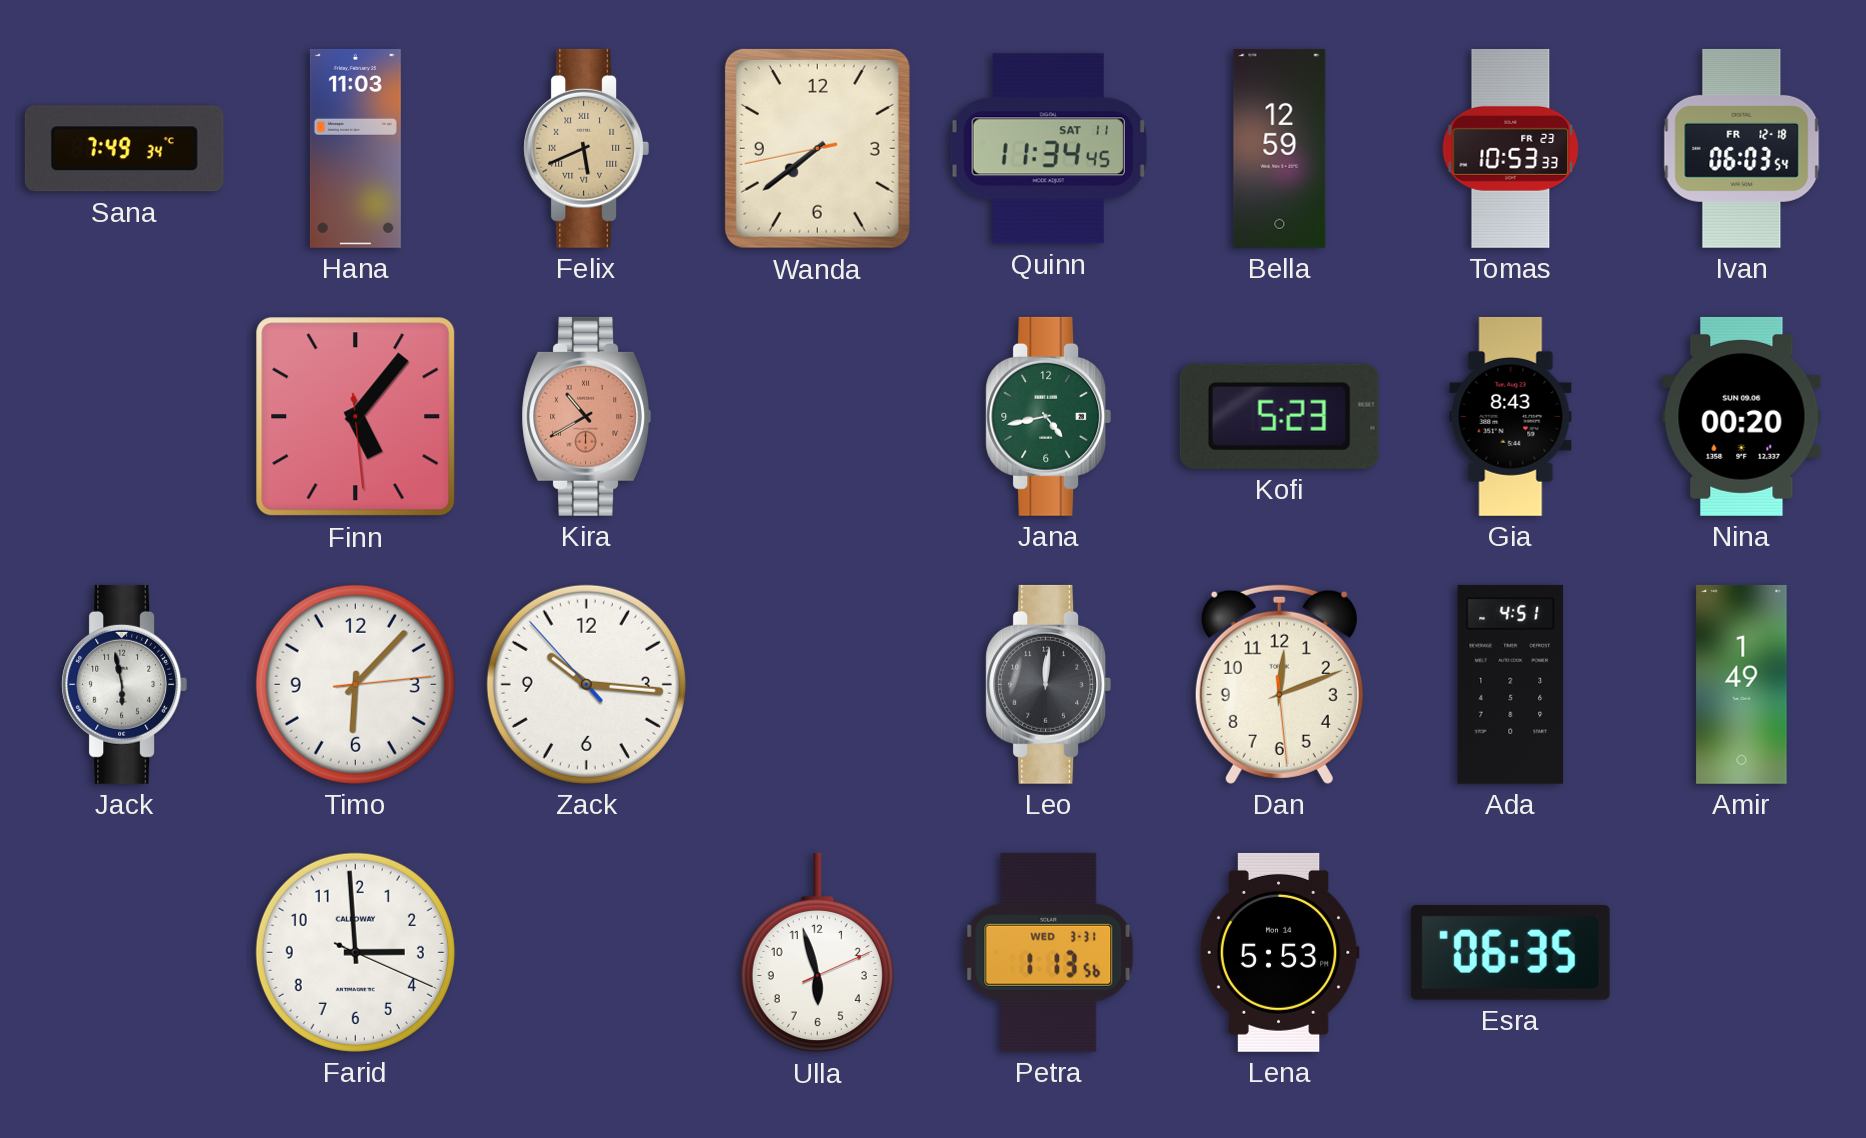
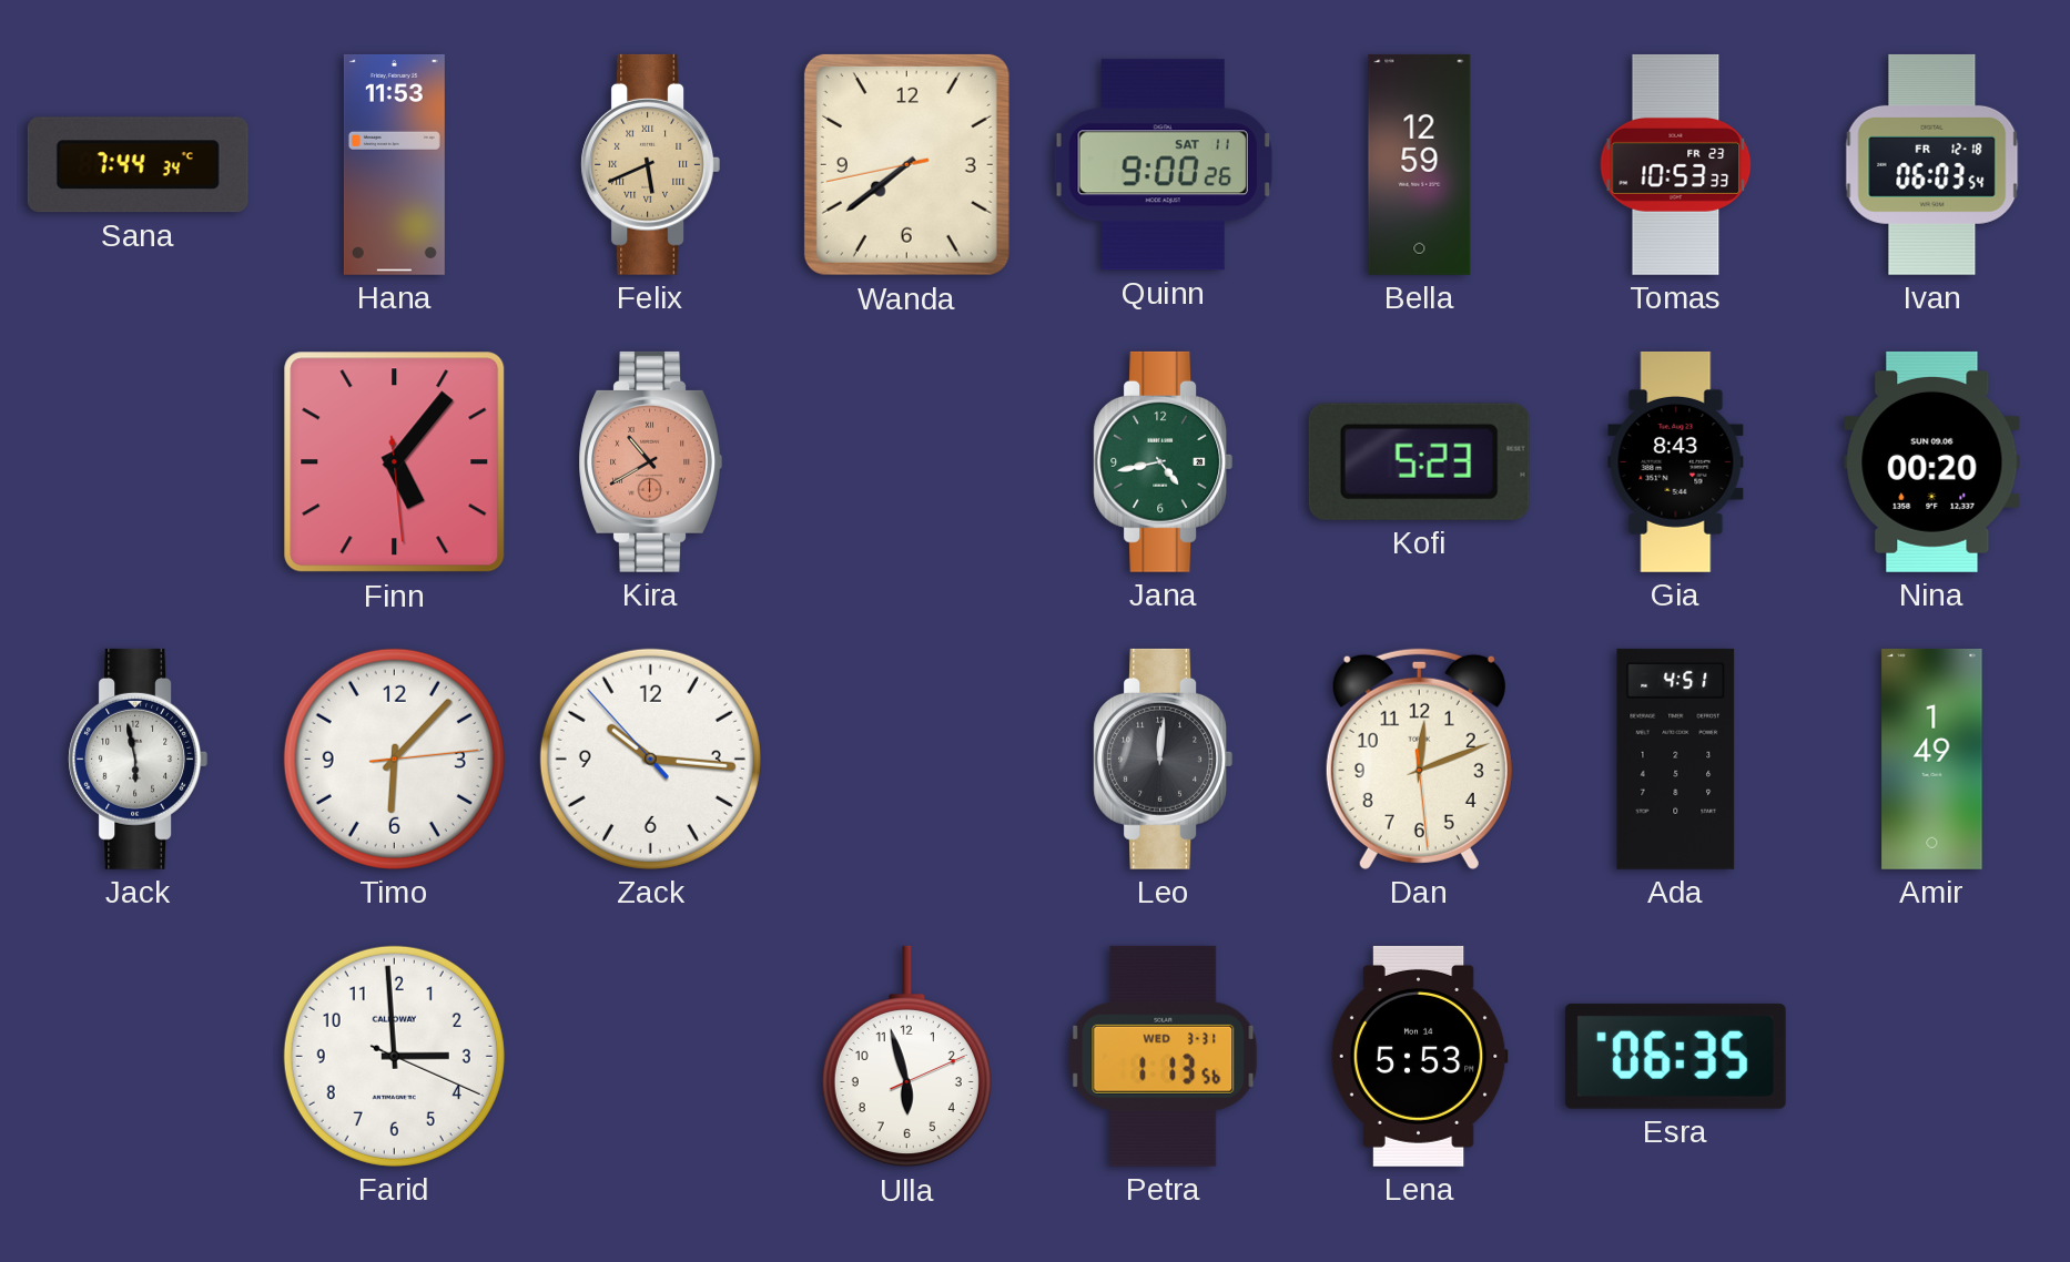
Sana: 7:49 -> 7:44
Hana: 11:03 -> 11:53
Quinn: 11:34 -> 9:00
